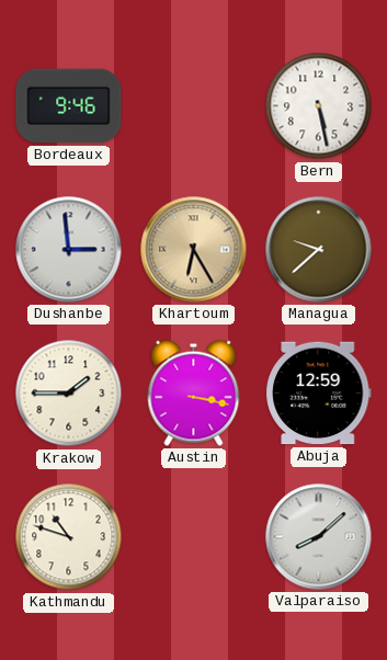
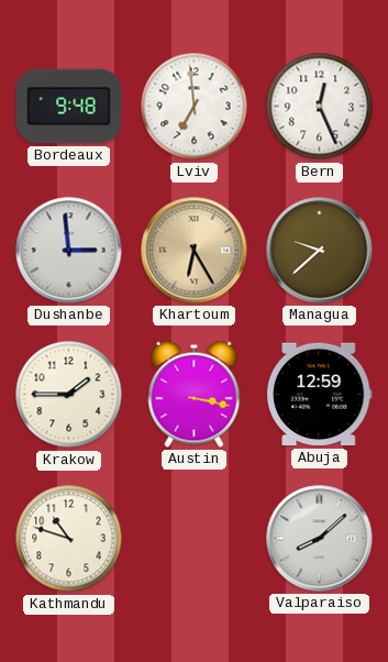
Bordeaux: 9:46 -> 9:48
Lviv: none -> 6:59
Bern: 5:28 -> 12:26
